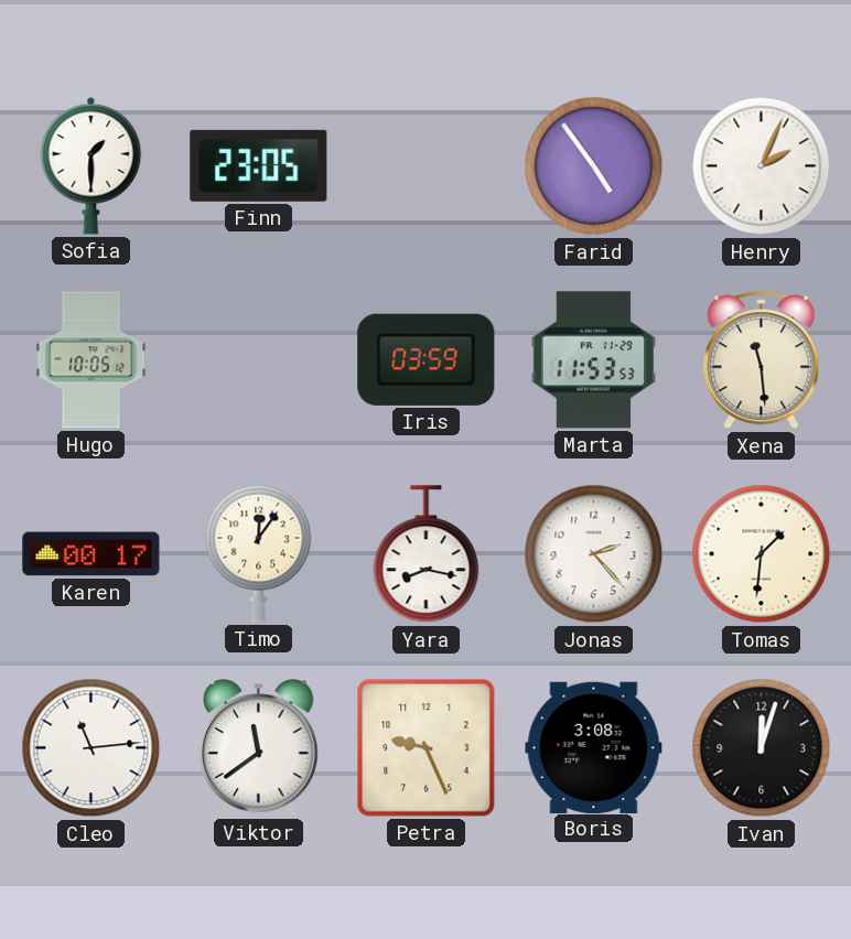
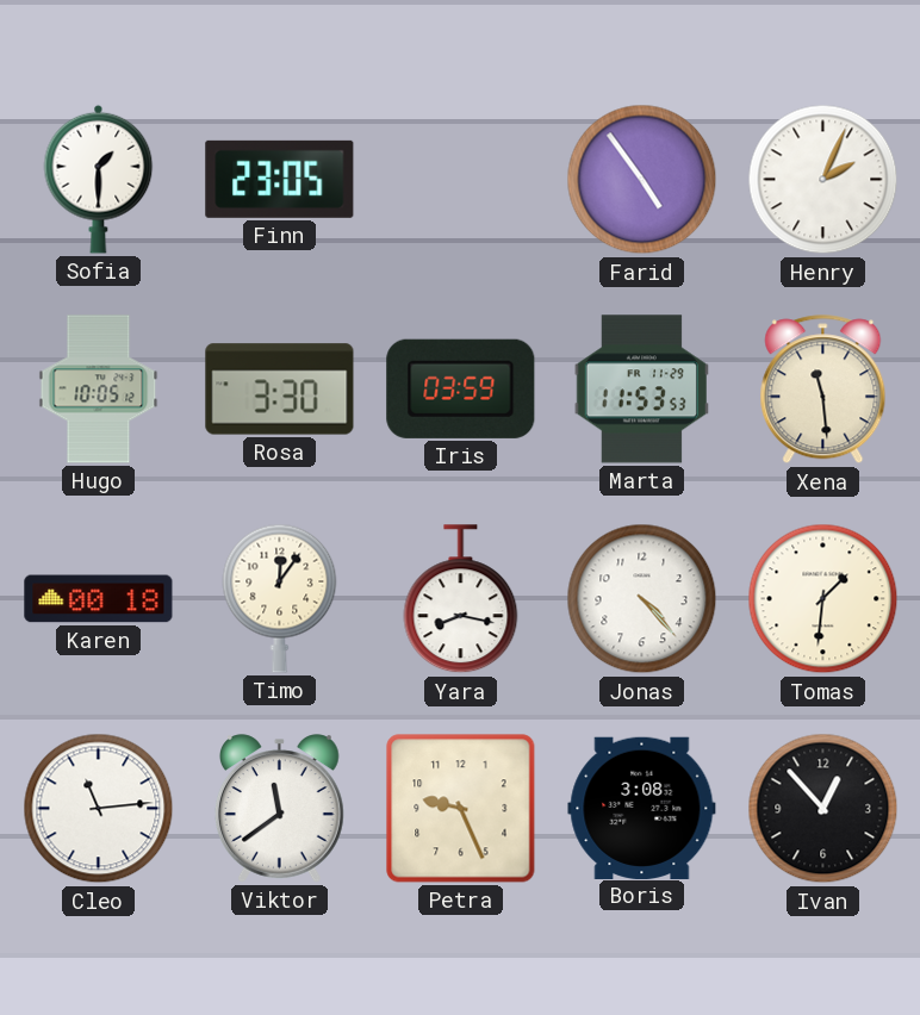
Rosa: none -> 3:30
Karen: 00:17 -> 00:18
Jonas: 2:23 -> 4:23
Ivan: 12:03 -> 12:53
